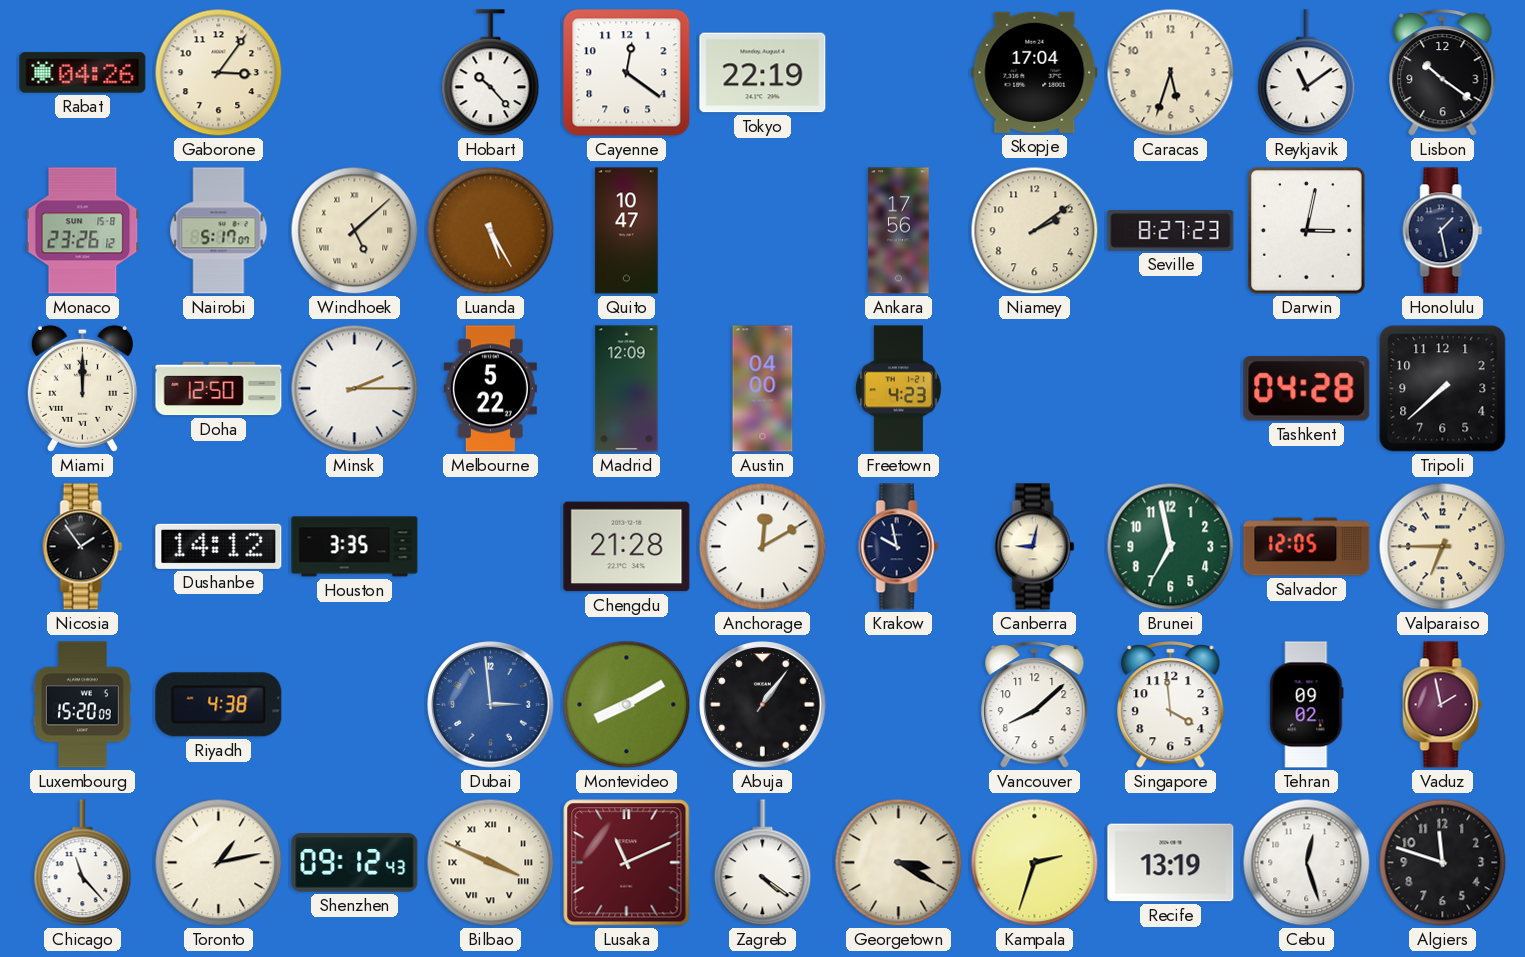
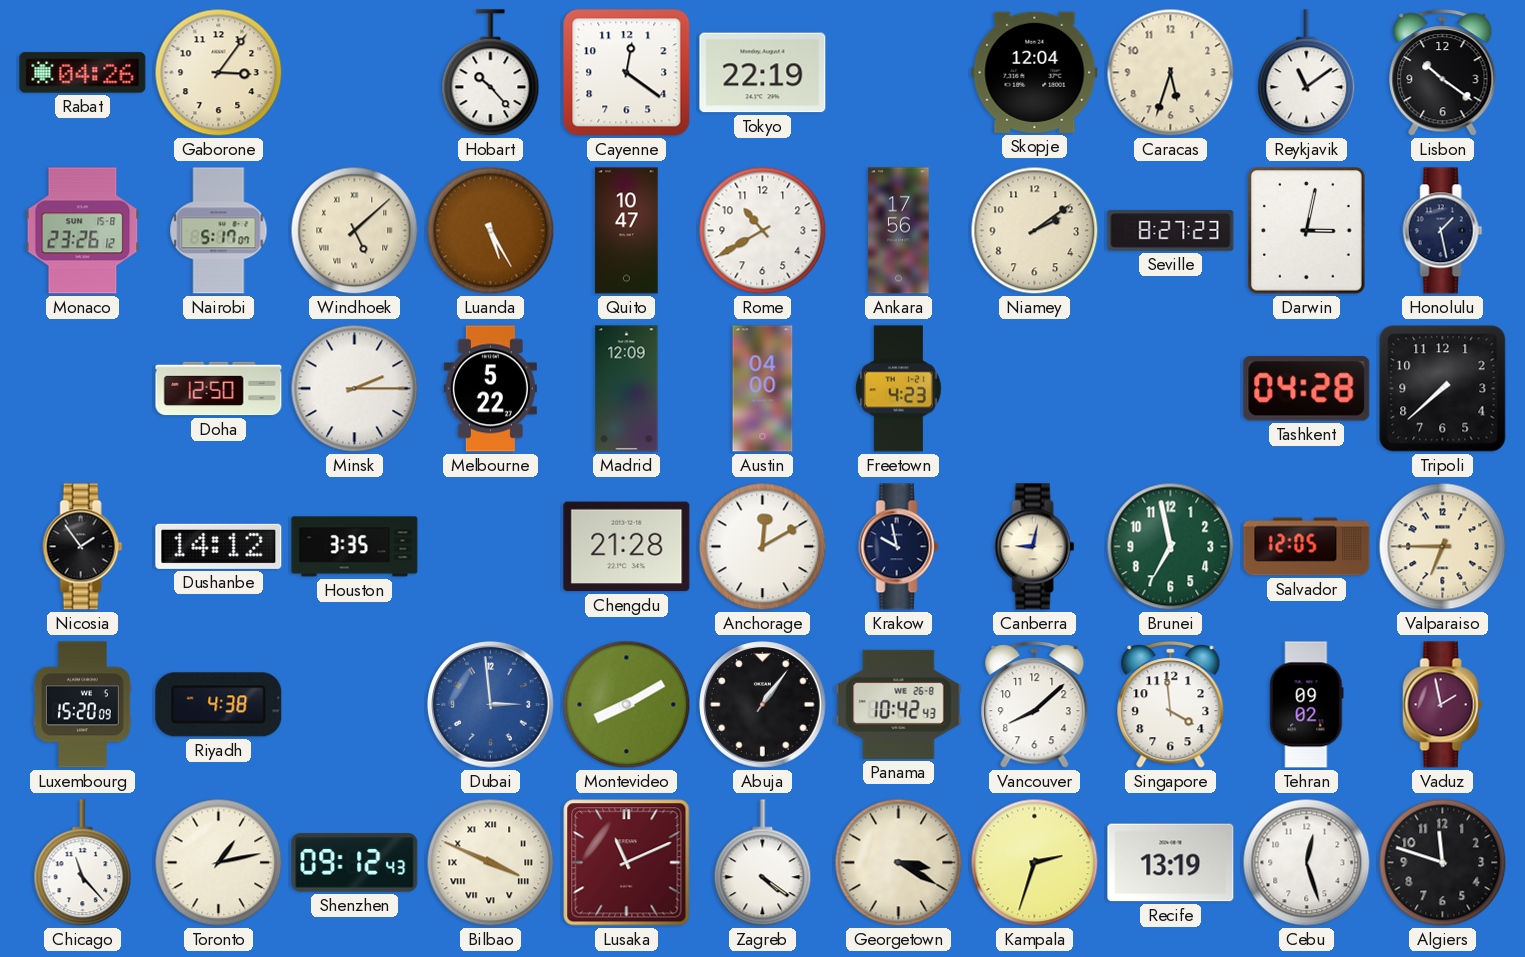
Skopje: 17:04 -> 12:04
Rome: none -> 10:40
Miami: 12:00 -> none
Panama: none -> 10:42
